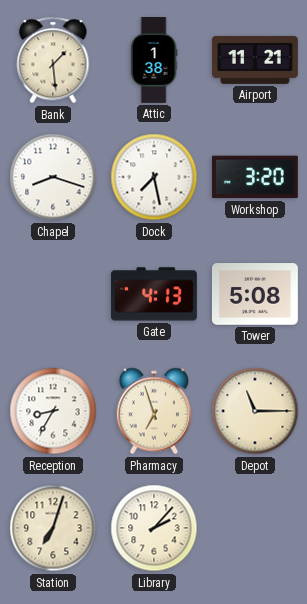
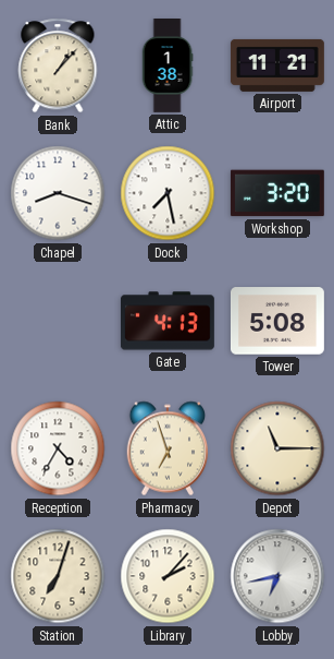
Bank: 1:29 -> 1:07
Reception: 8:35 -> 4:35
Lobby: none -> 6:43
